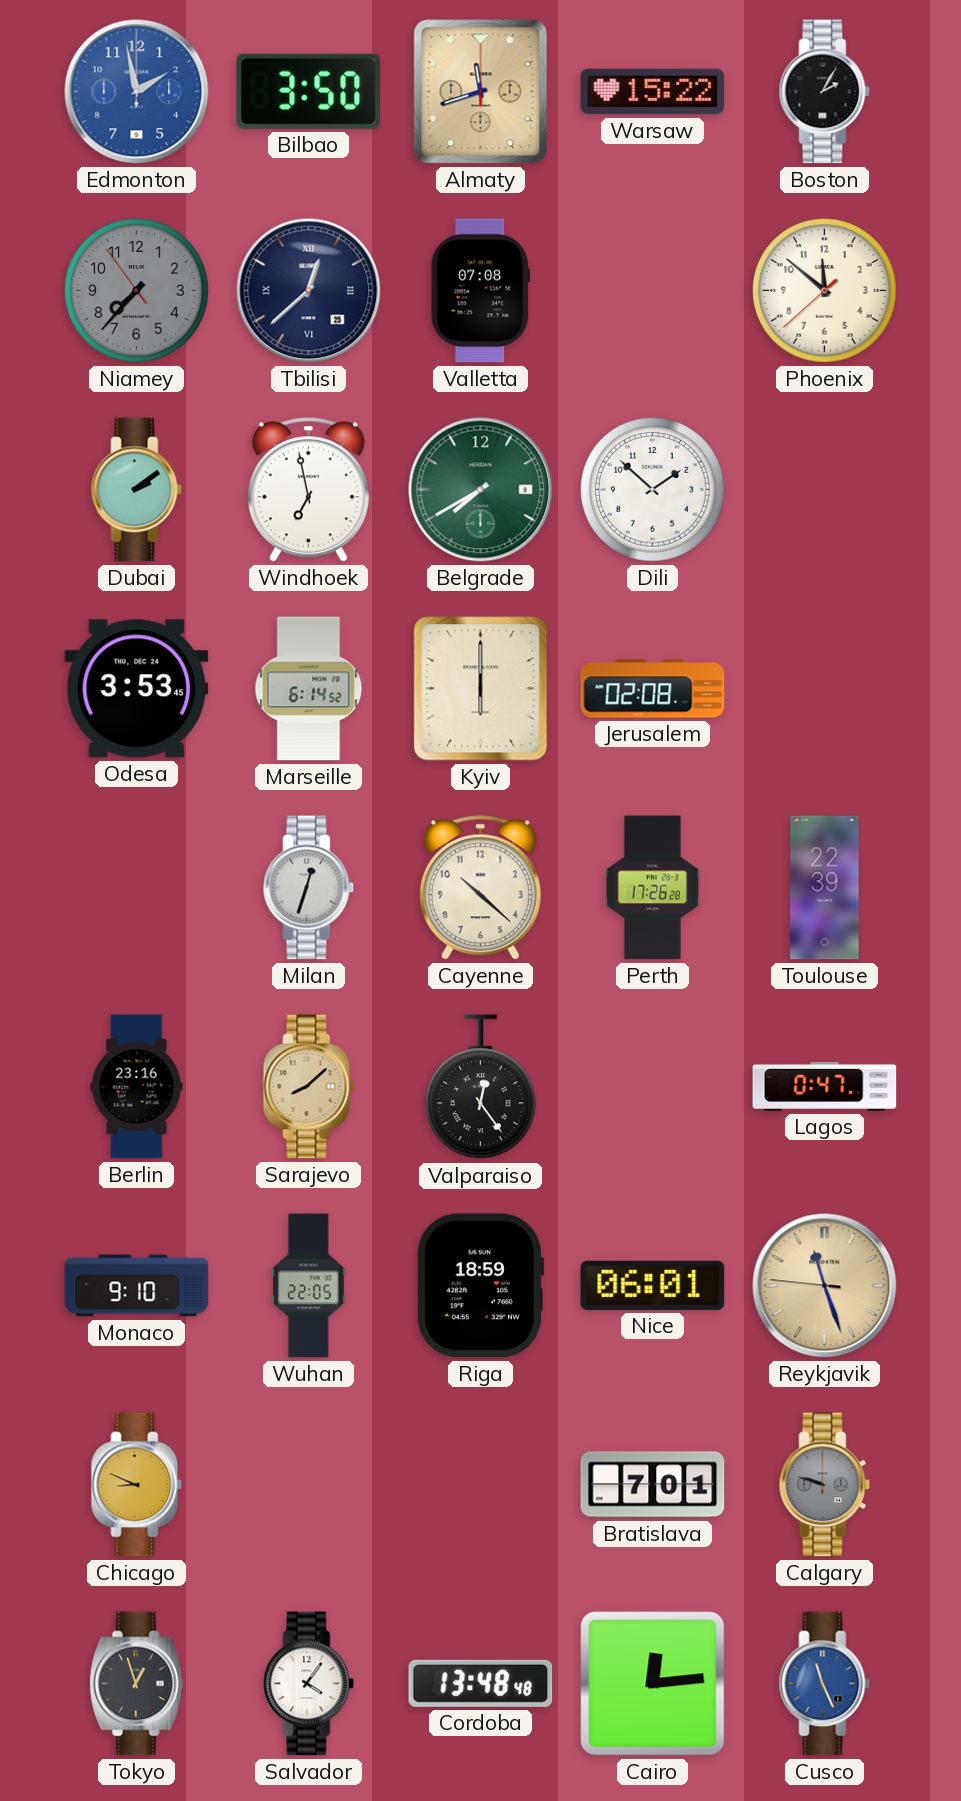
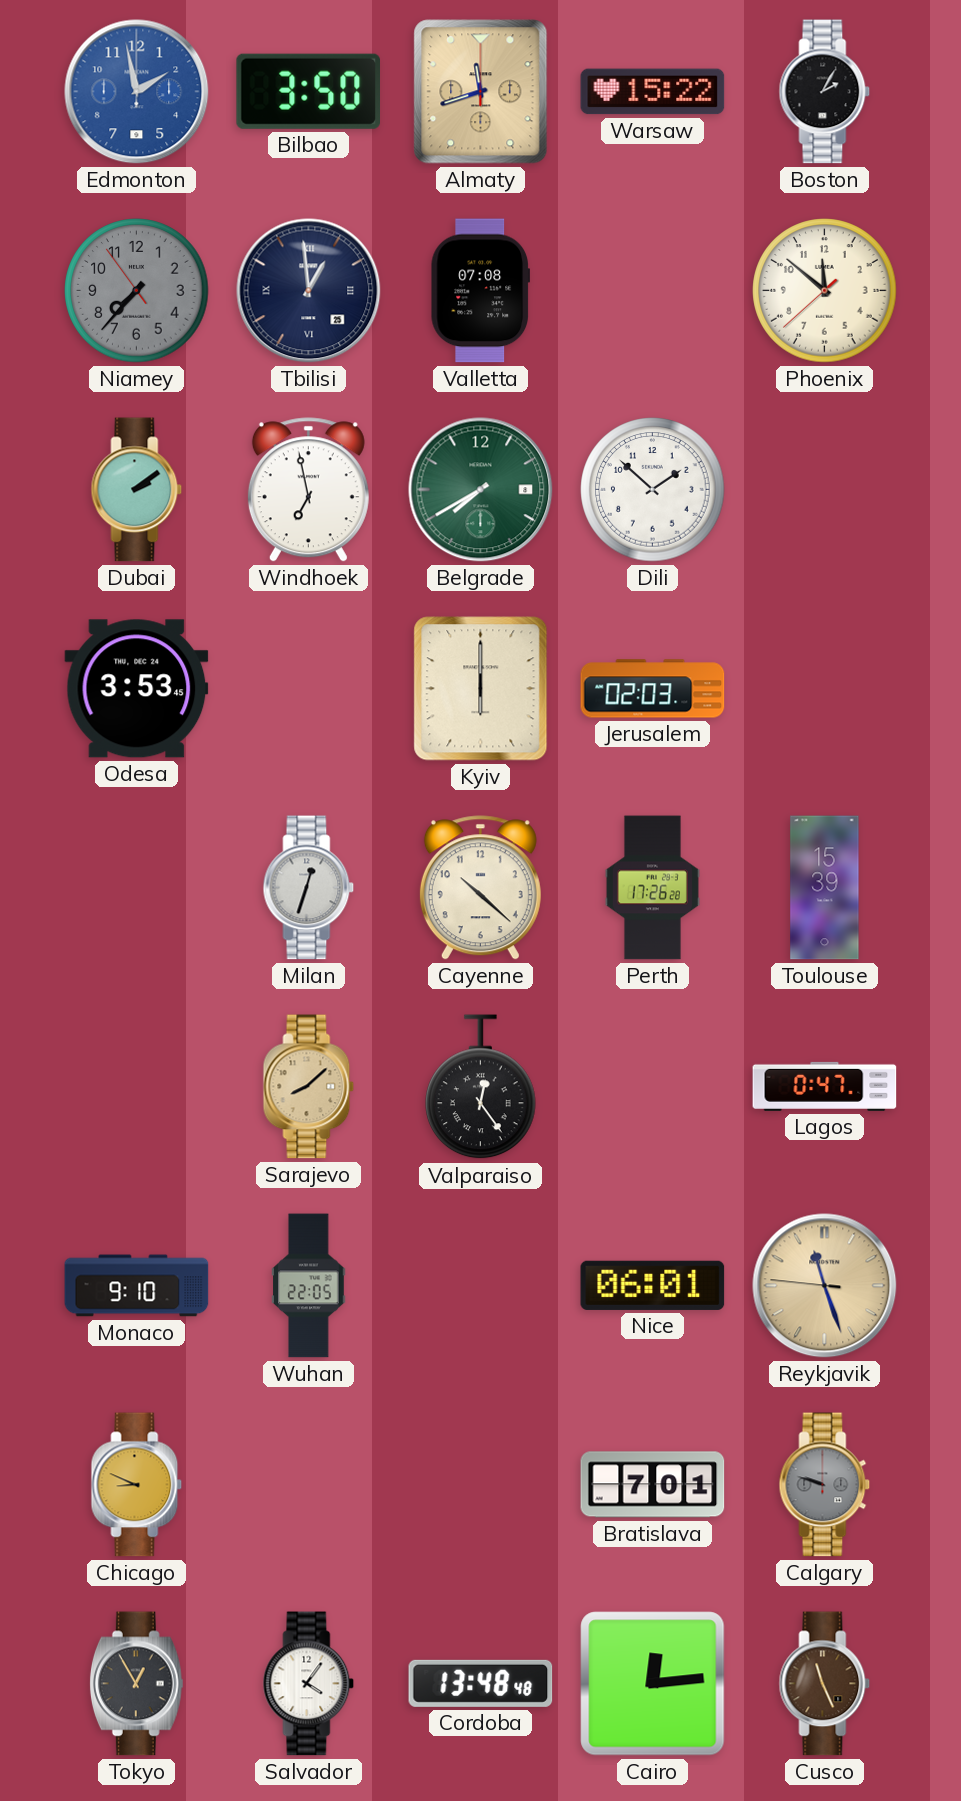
Tbilisi: 12:38 -> 12:59
Marseille: 6:14 -> none
Jerusalem: 02:08 -> 02:03
Toulouse: 22:39 -> 15:39
Berlin: 23:16 -> none
Riga: 18:59 -> none
Tokyo: 12:57 -> 12:55
Cusco dial: blue -> brown
